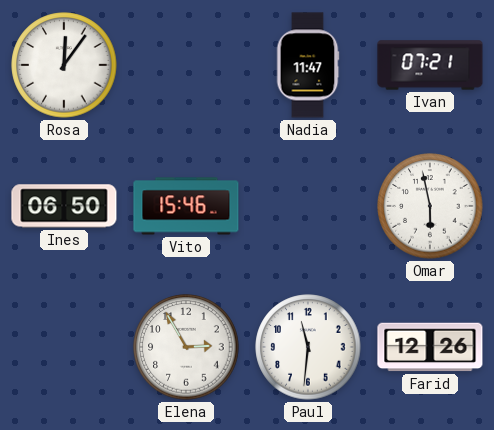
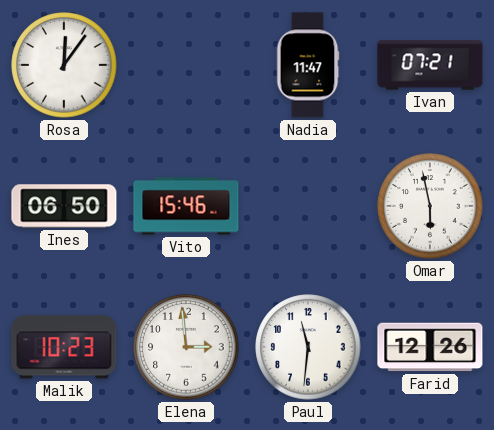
Malik: none -> 10:23
Elena: 2:55 -> 2:59
